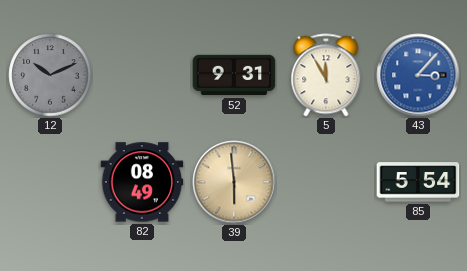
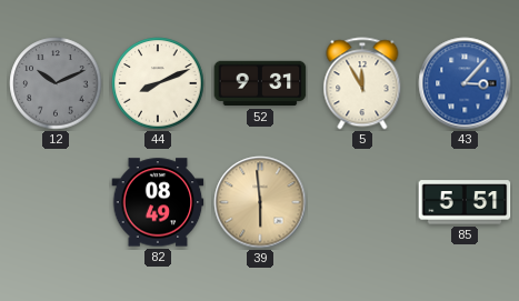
44: none -> 8:11
85: 5:54 -> 5:51
